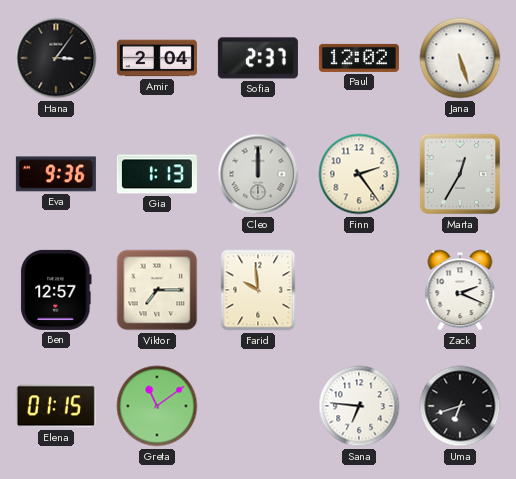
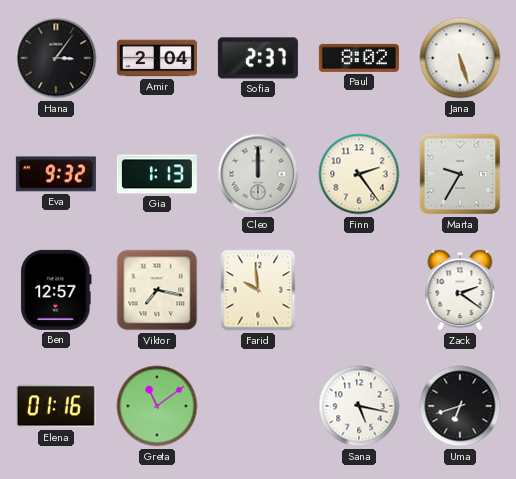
Paul: 12:02 -> 8:02
Eva: 9:36 -> 9:32
Marta: 12:35 -> 9:35
Viktor: 7:15 -> 7:17
Zack: 2:19 -> 2:21
Elena: 01:15 -> 01:16
Sana: 6:46 -> 5:17
